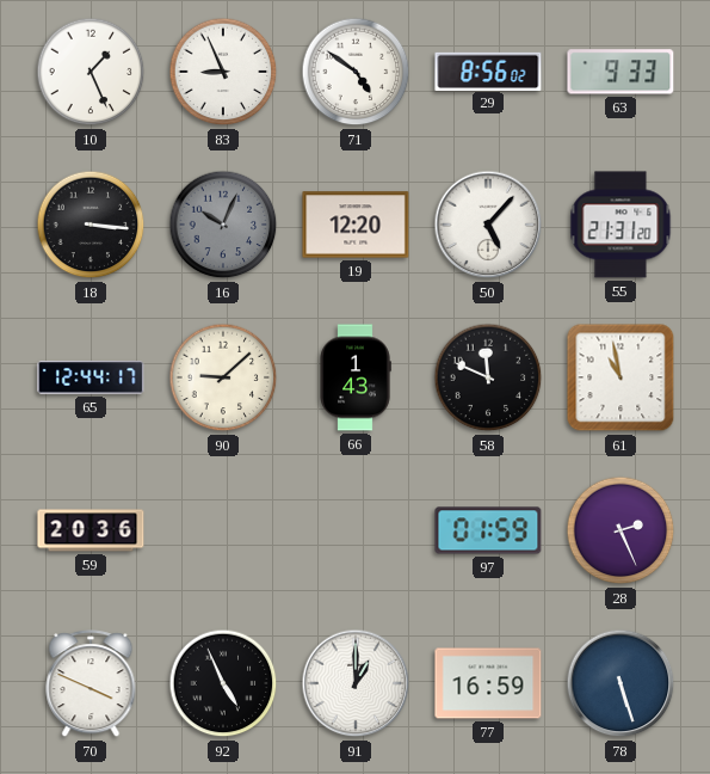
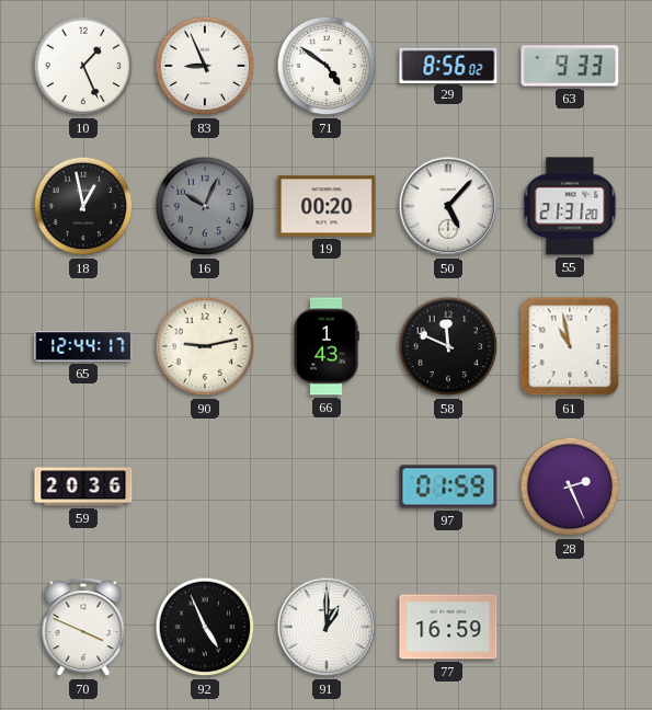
18: 3:16 -> 12:58
19: 12:20 -> 00:20
90: 9:08 -> 9:13
78: 5:27 -> none
